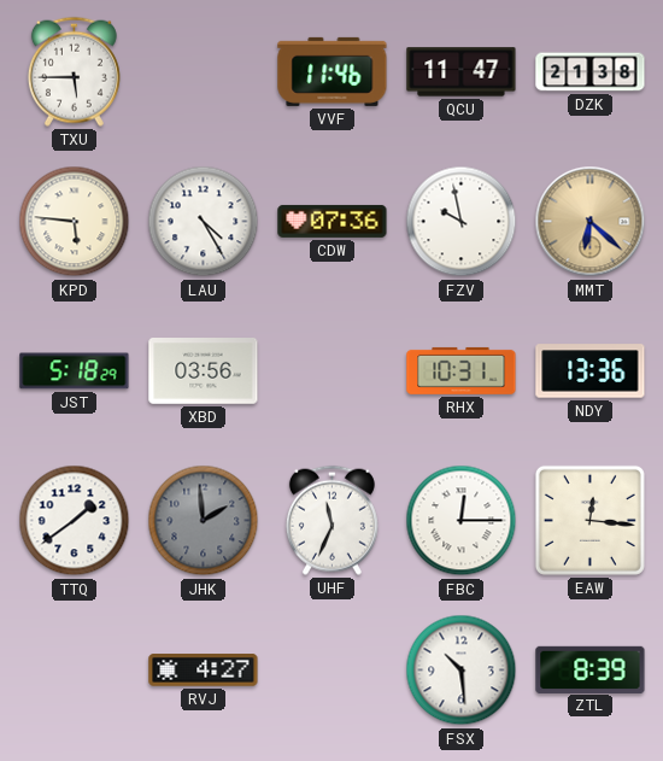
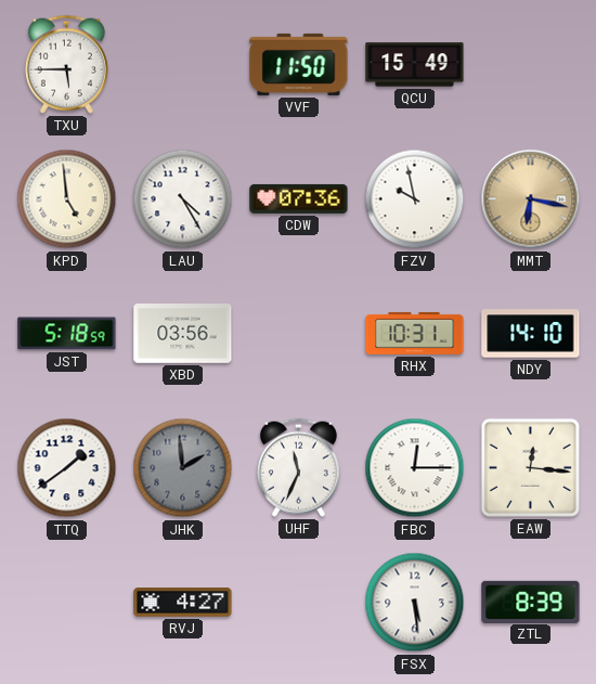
VVF: 11:46 -> 11:50
QCU: 11:47 -> 15:49
DZK: 21:38 -> none
KPD: 5:46 -> 4:59
MMT: 6:22 -> 6:17
JST: 5:18:29 -> 5:18:59
NDY: 13:36 -> 14:10
FSX: 10:29 -> 5:29
